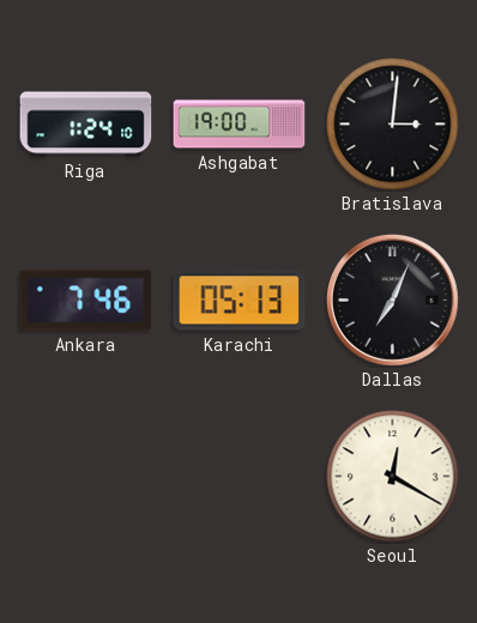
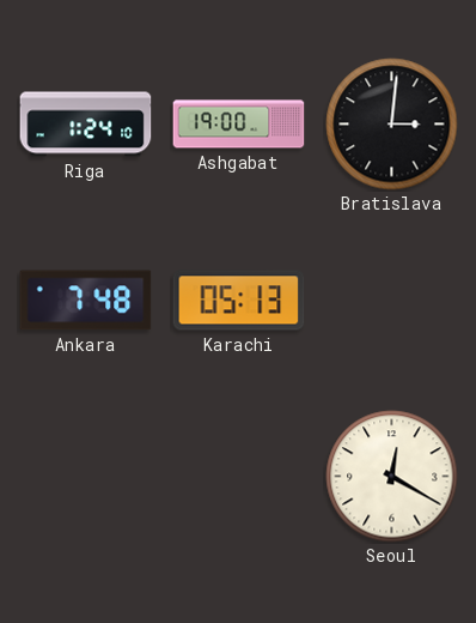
Ankara: 7:46 -> 7:48
Dallas: 7:04 -> none
